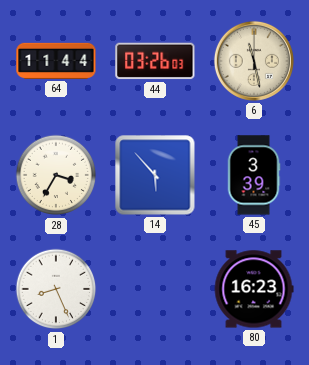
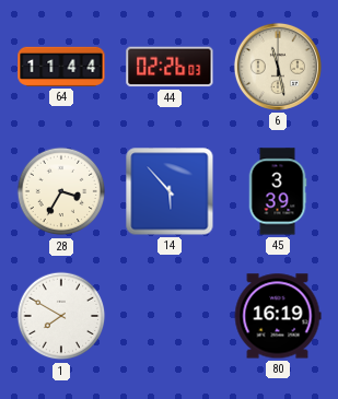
44: 03:26 -> 02:26
1: 8:26 -> 7:50
80: 16:23 -> 16:19
